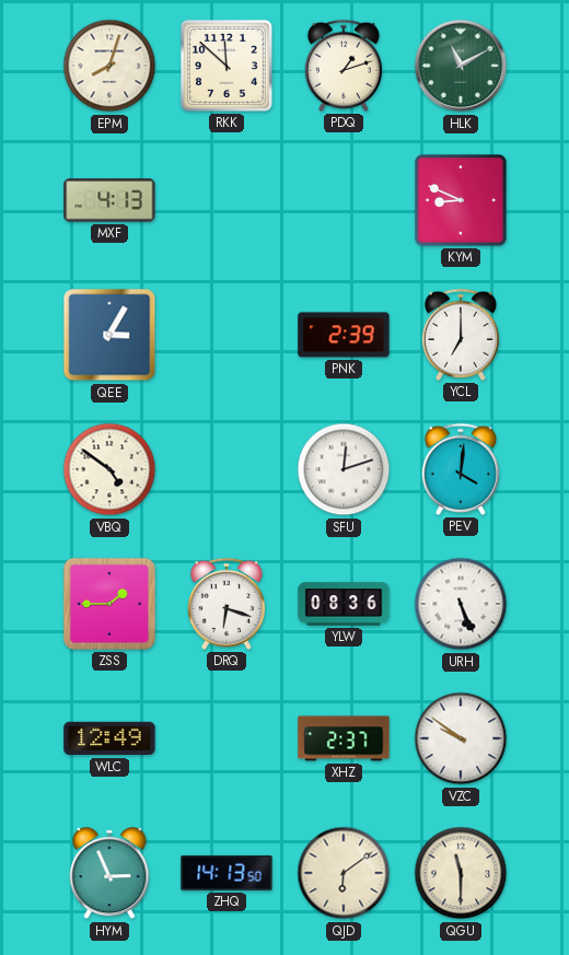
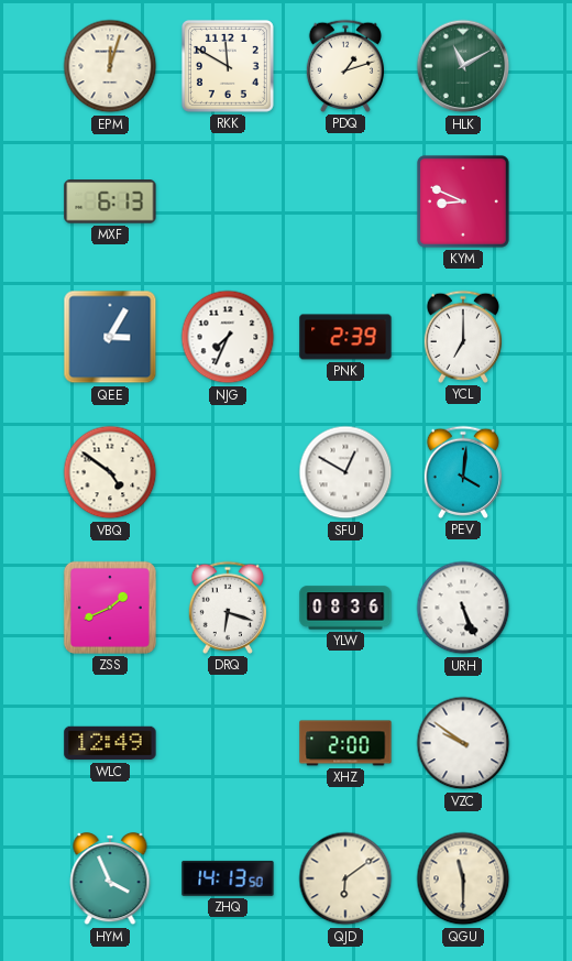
EPM: 8:03 -> 12:03
RKK: 11:52 -> 11:50
MXF: 4:13 -> 6:13
NJG: none -> 7:34
SFU: 12:12 -> 12:50
ZSS: 1:45 -> 1:41
XHZ: 2:37 -> 2:00
HYM: 2:56 -> 3:56
